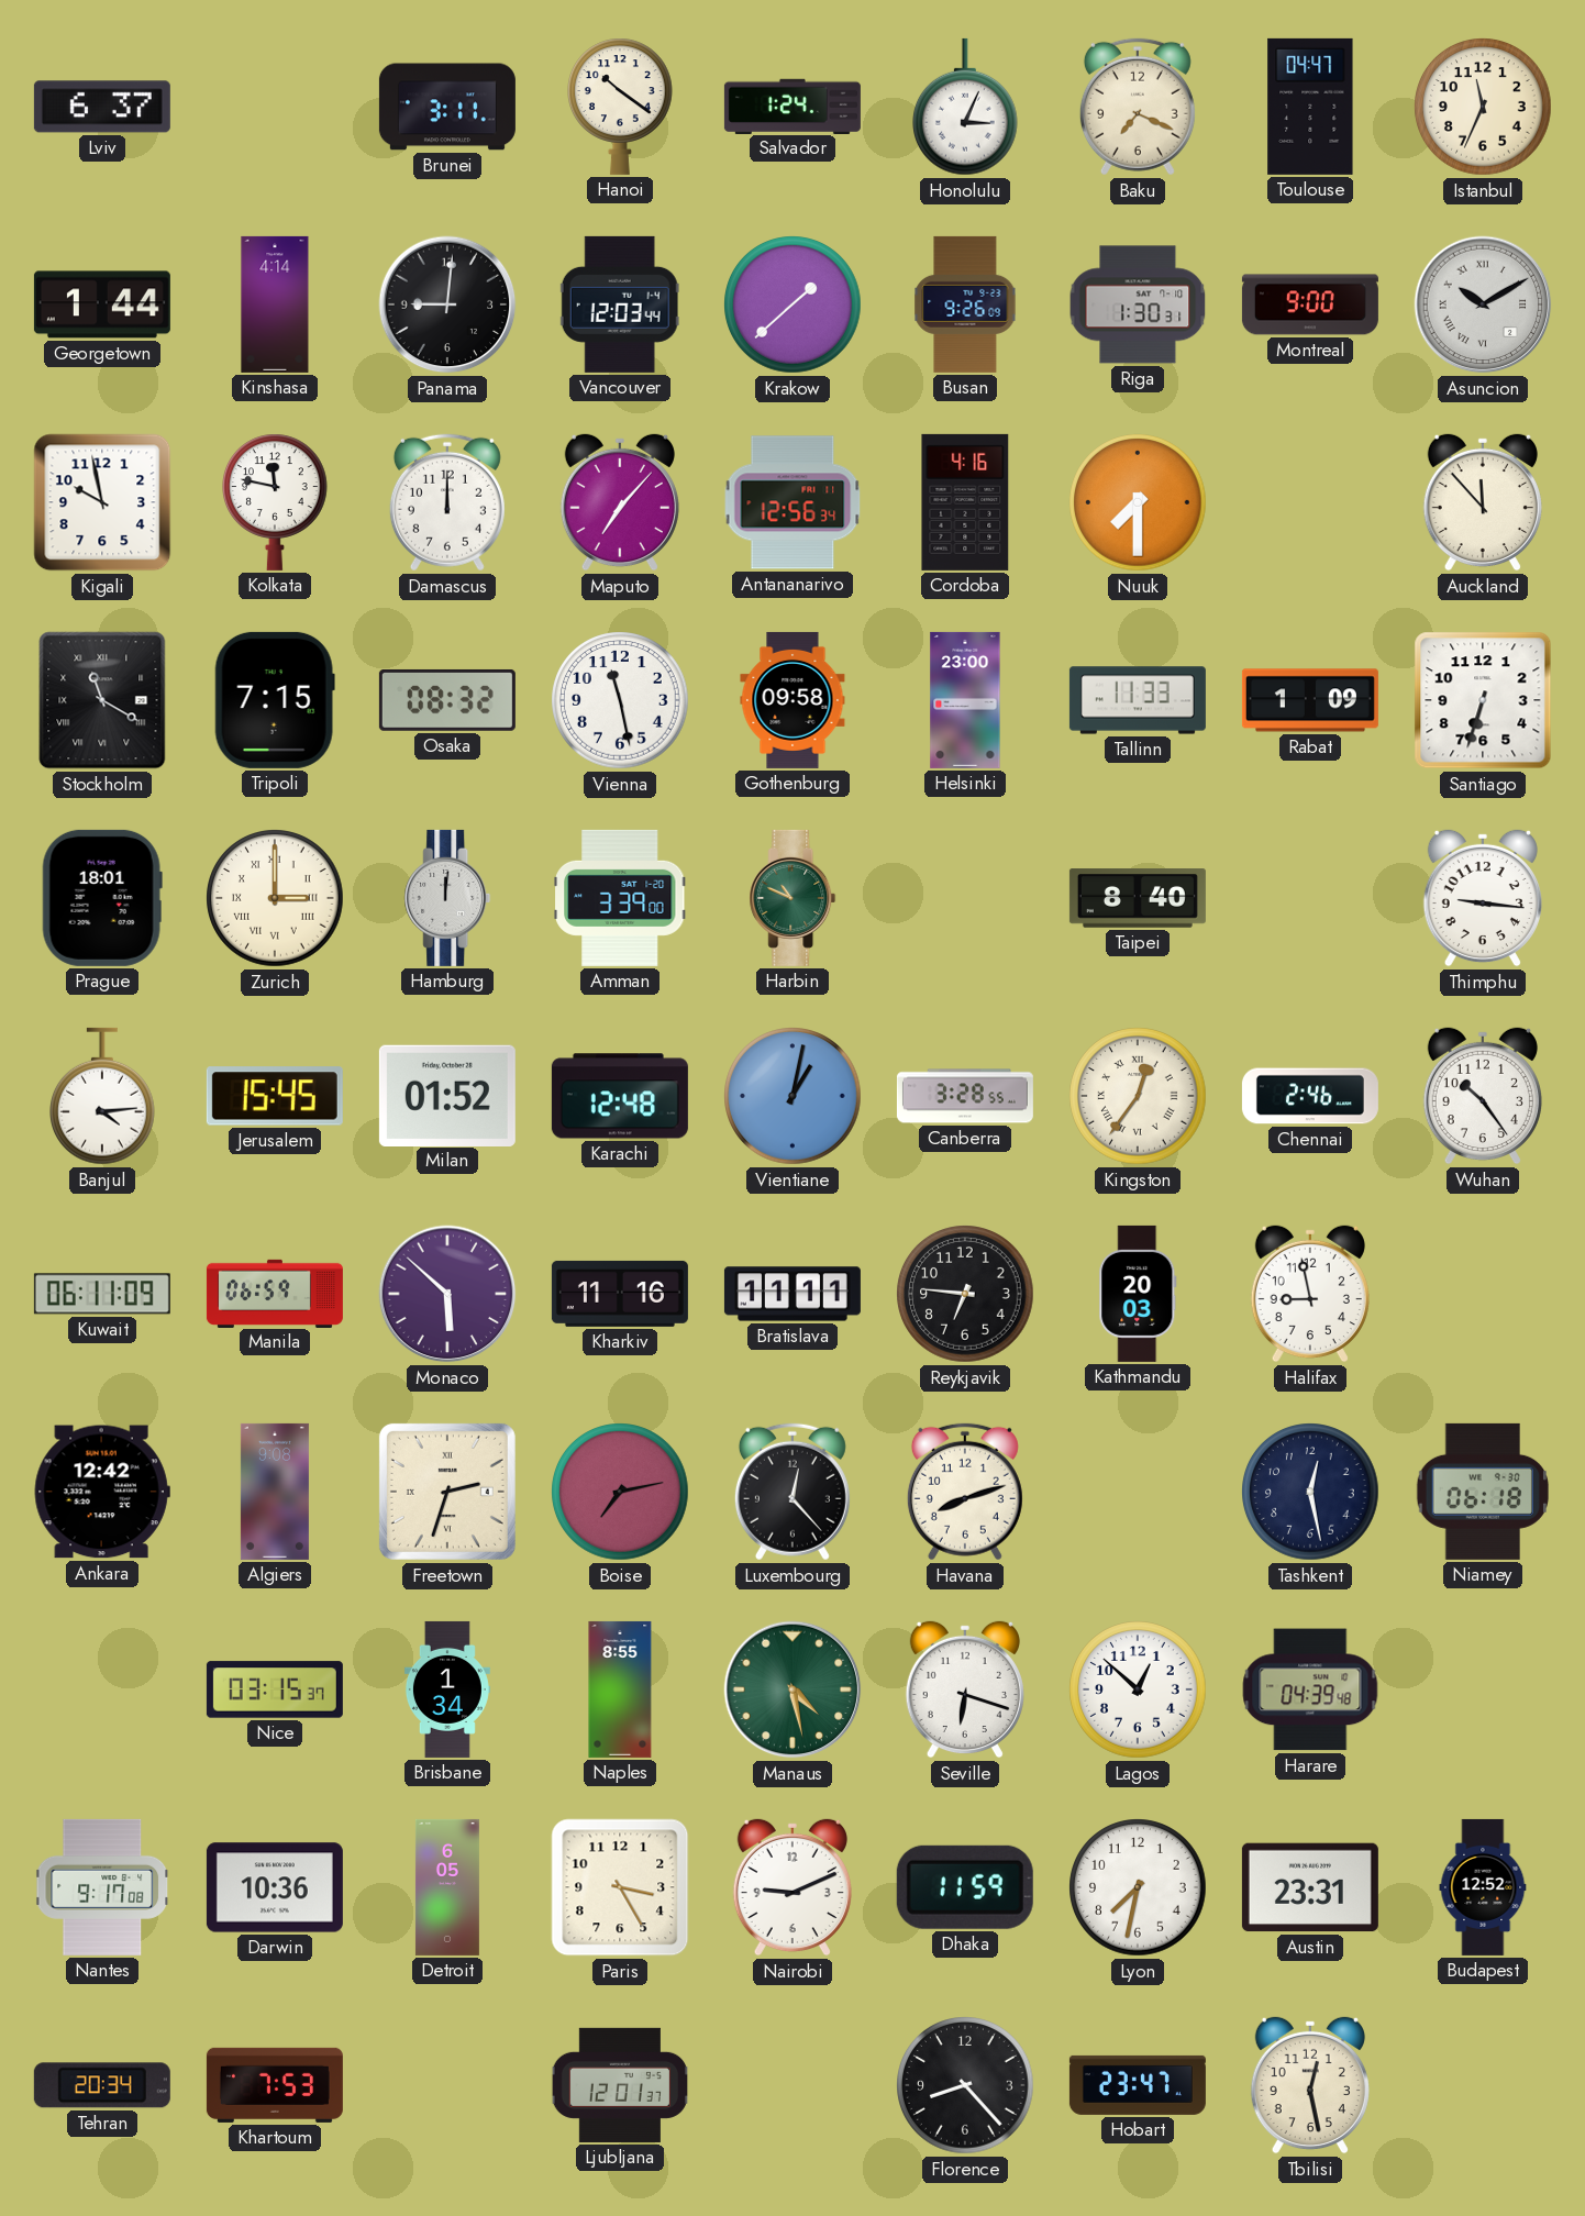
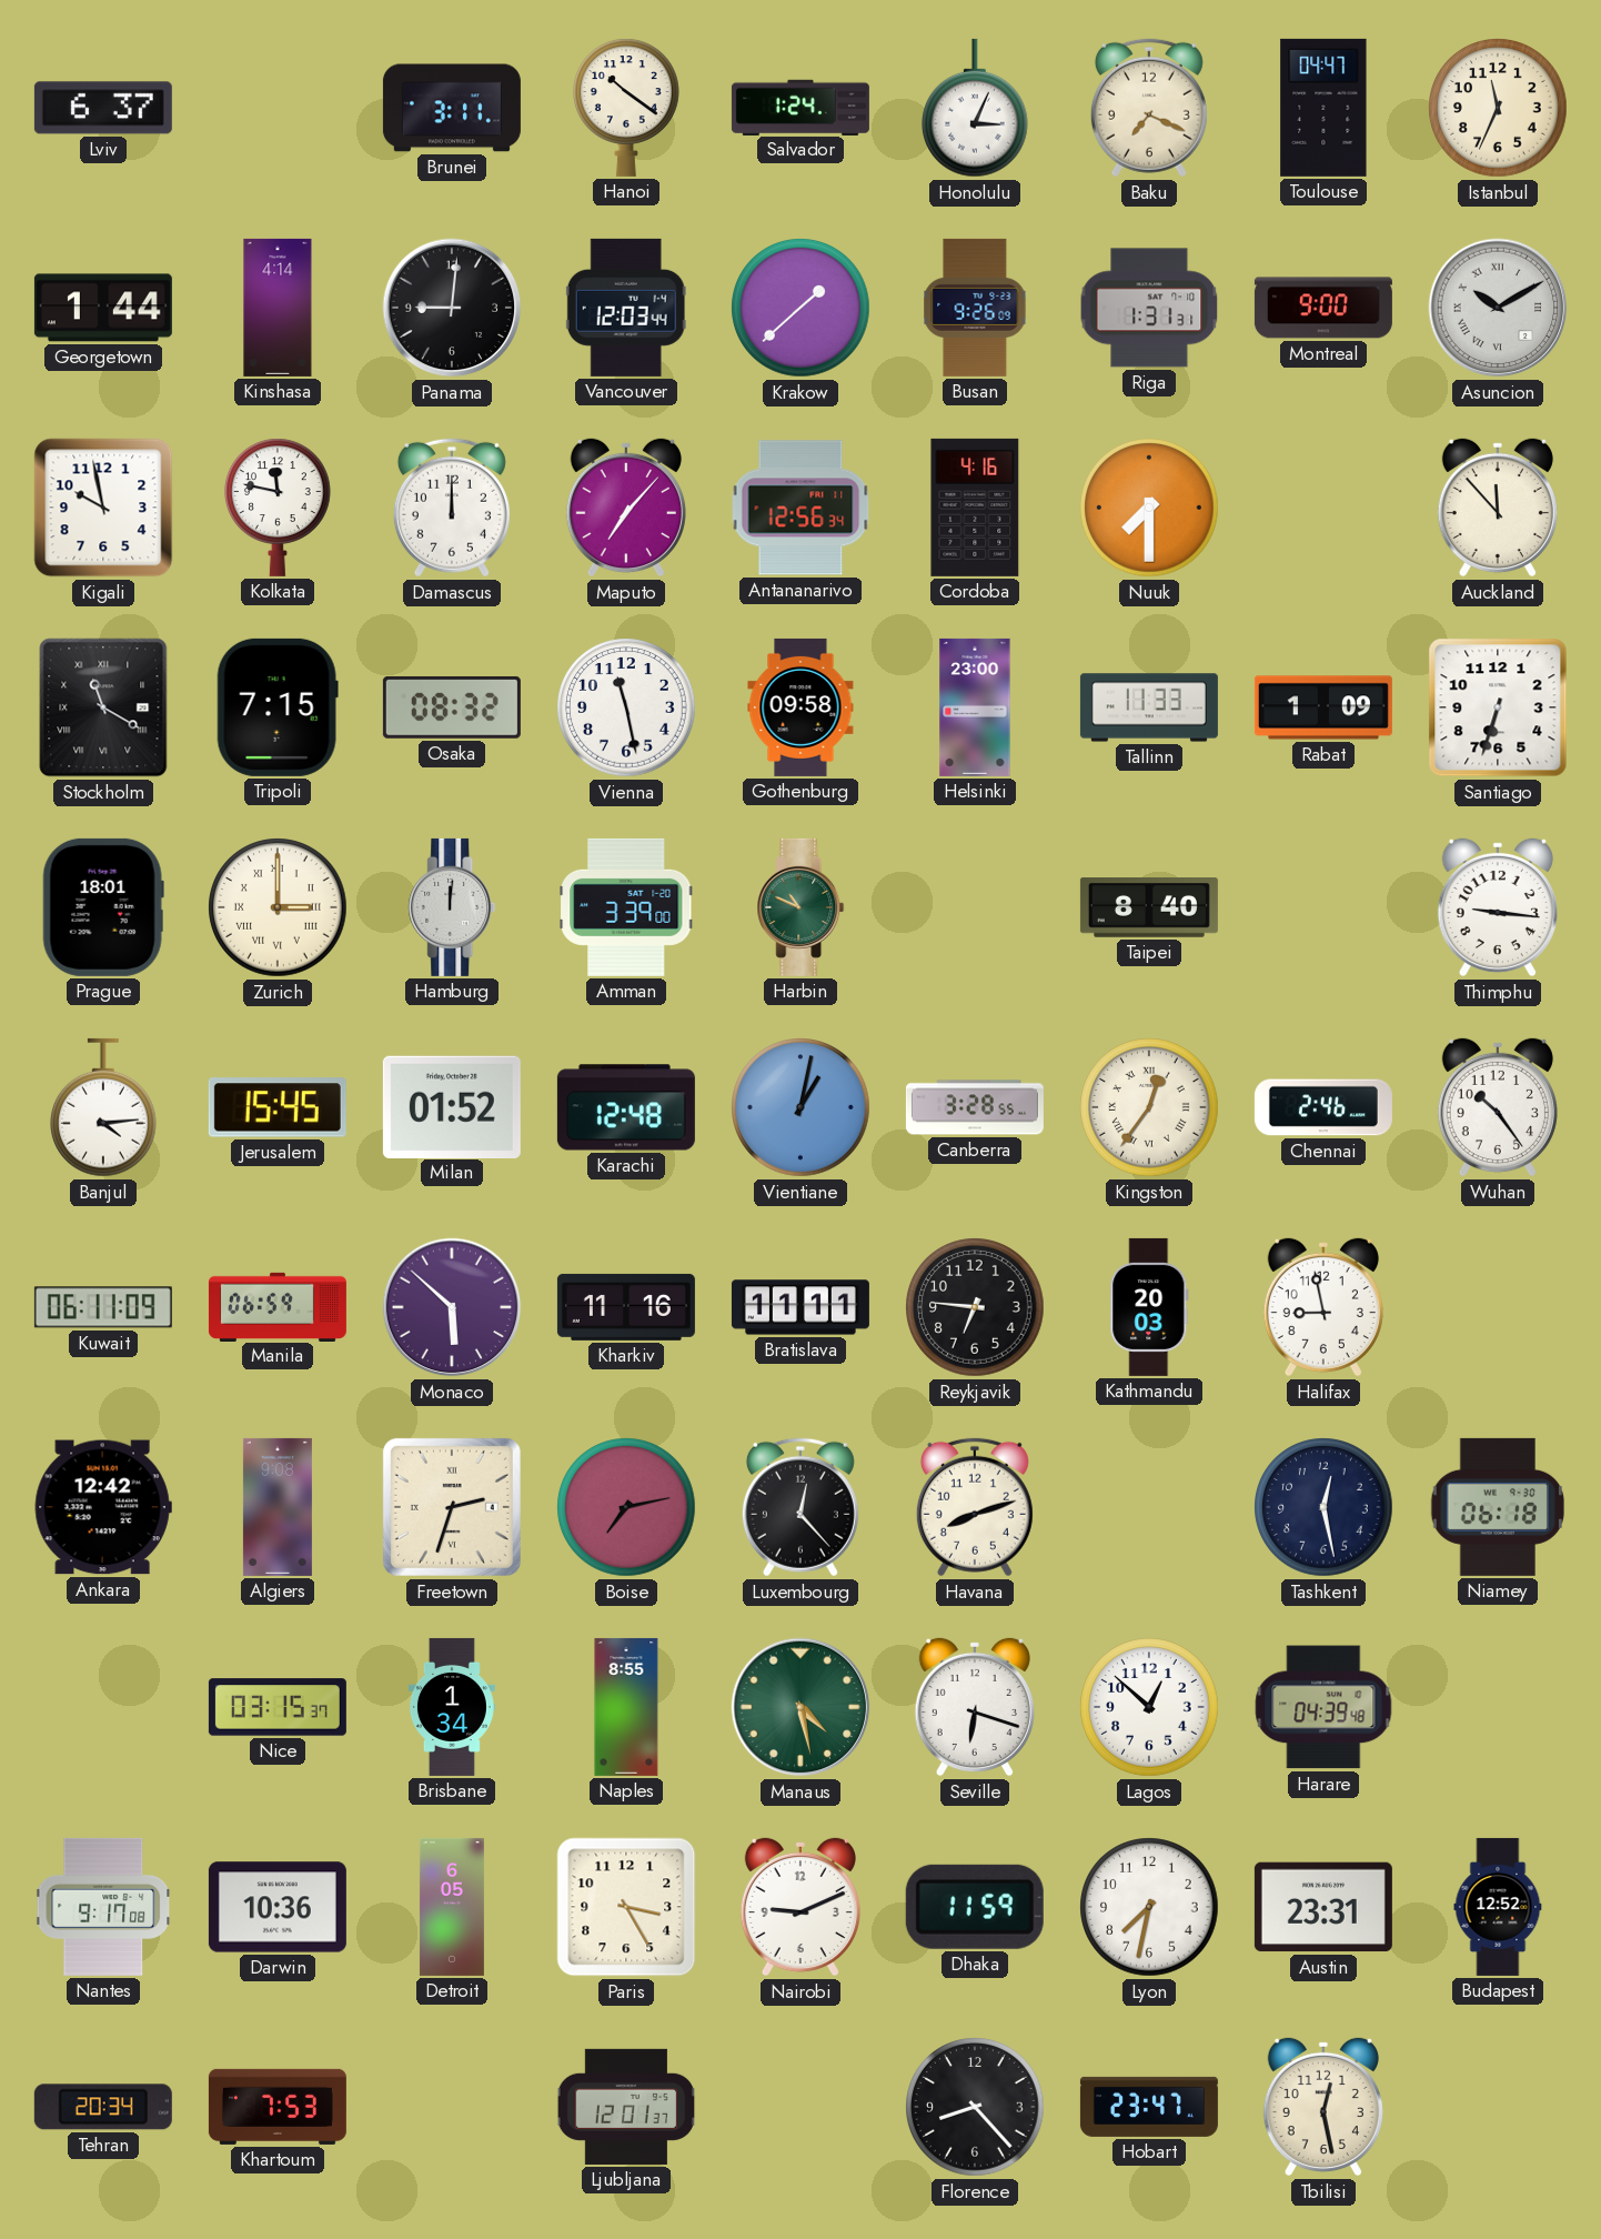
Riga: 1:30 -> 1:31
